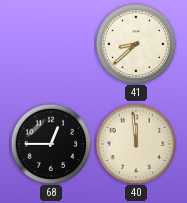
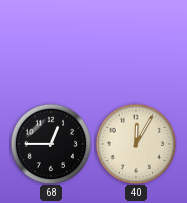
41: 8:38 -> none
40: 11:59 -> 12:05
